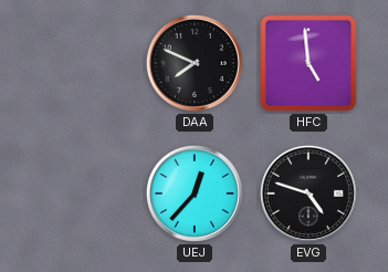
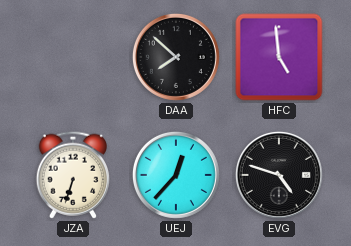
DAA: 7:49 -> 7:52
JZA: none -> 6:33
